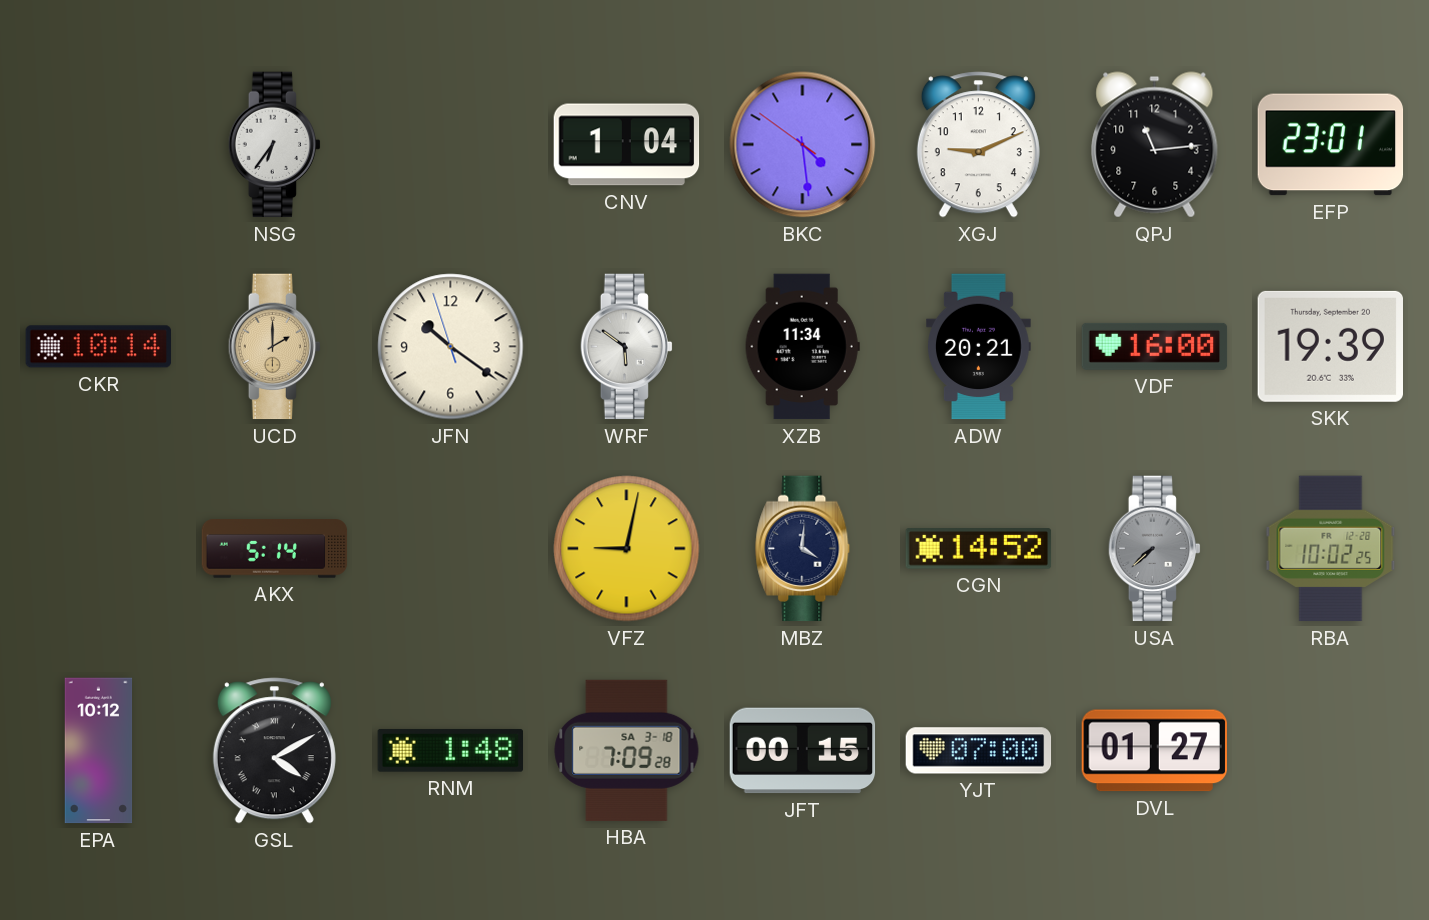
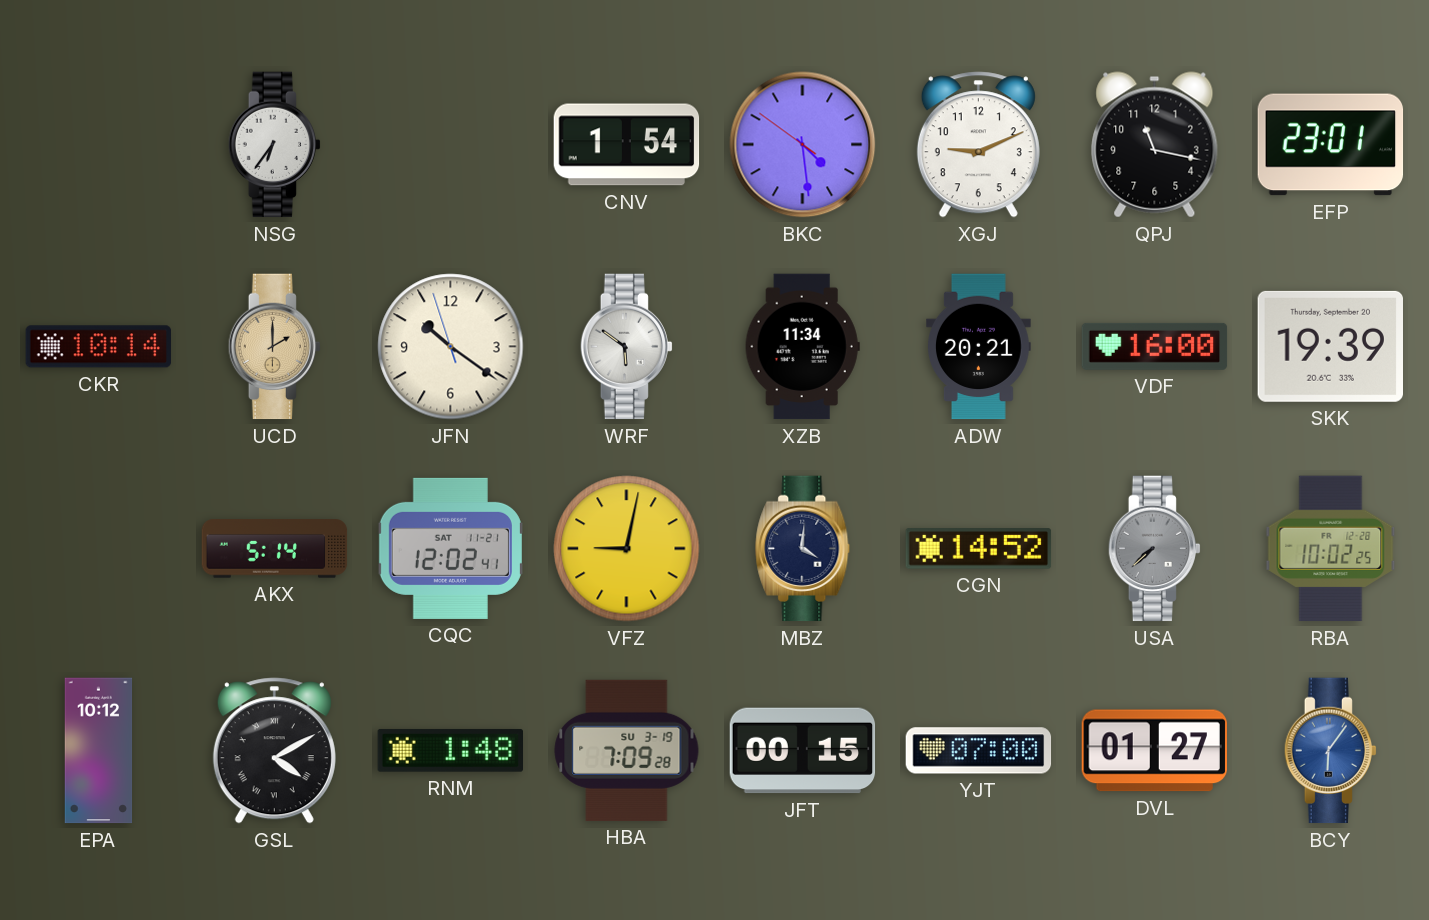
CNV: 1:04 -> 1:54
QPJ: 11:14 -> 11:17
CQC: none -> 12:02
HBA date: SA 3-18 -> SU 3-19
BCY: none -> 6:06
